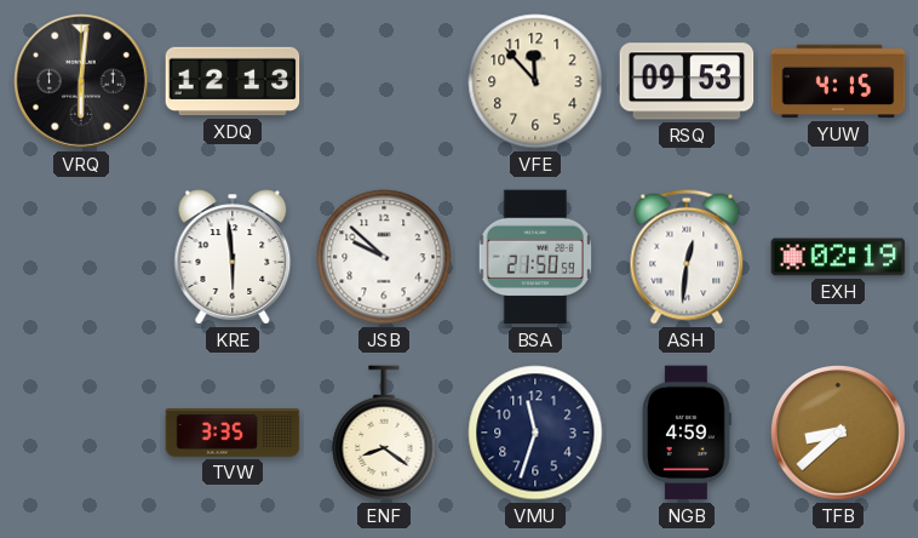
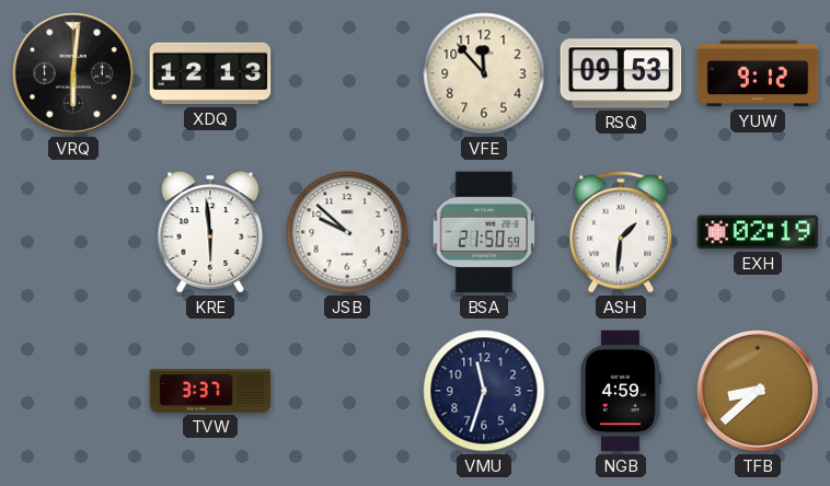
YUW: 4:15 -> 9:12
ASH: 12:31 -> 1:31
TVW: 3:35 -> 3:37
ENF: 8:21 -> none
